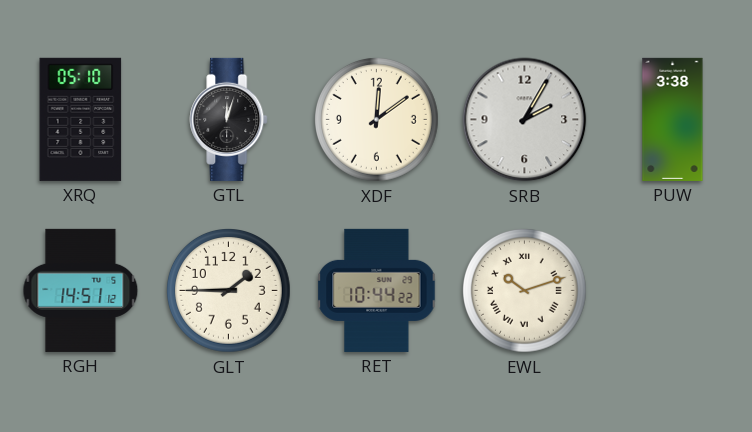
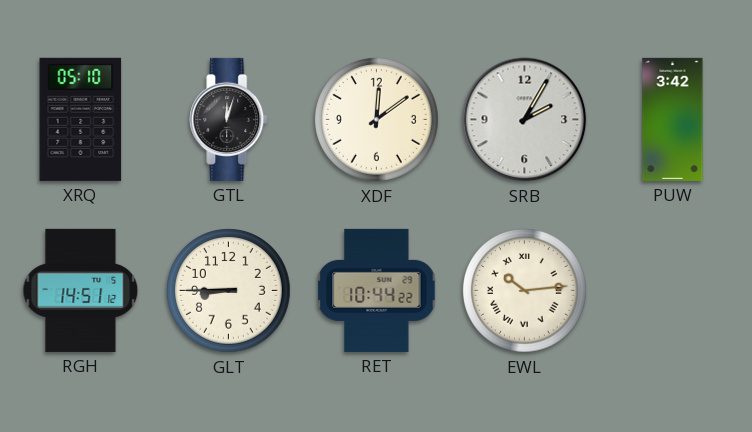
PUW: 3:38 -> 3:42
GLT: 1:45 -> 8:45
EWL: 10:12 -> 10:14
